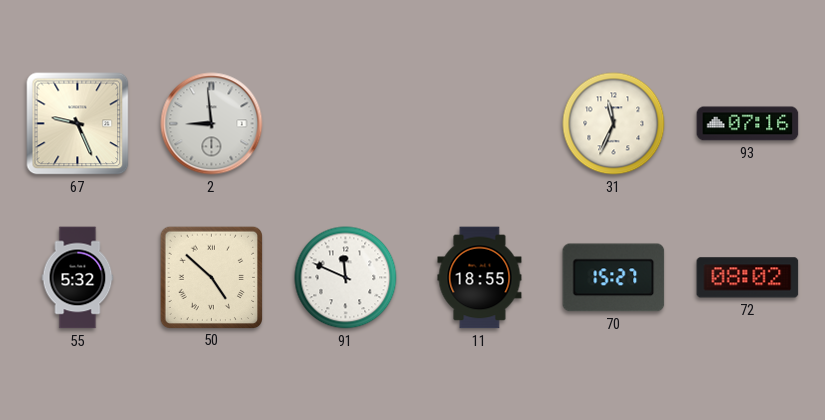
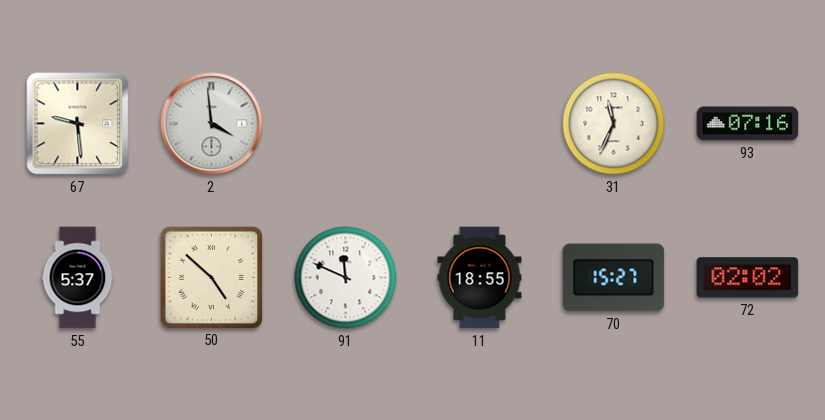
67: 9:26 -> 9:29
2: 8:59 -> 3:59
55: 5:32 -> 5:37
72: 08:02 -> 02:02
